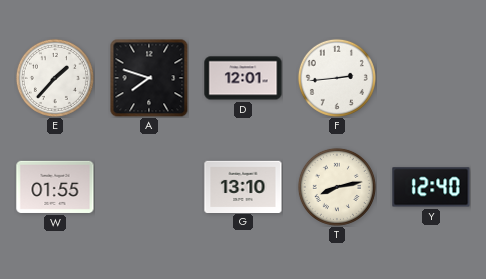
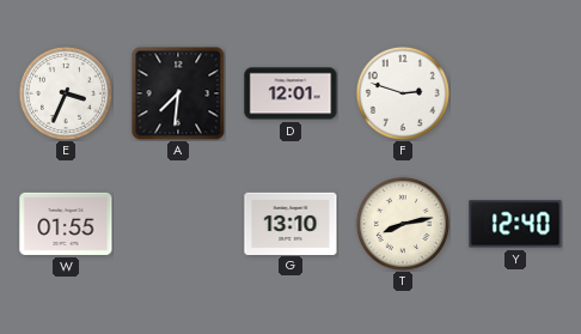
E: 1:37 -> 3:34
A: 7:48 -> 7:31
F: 2:44 -> 2:48
